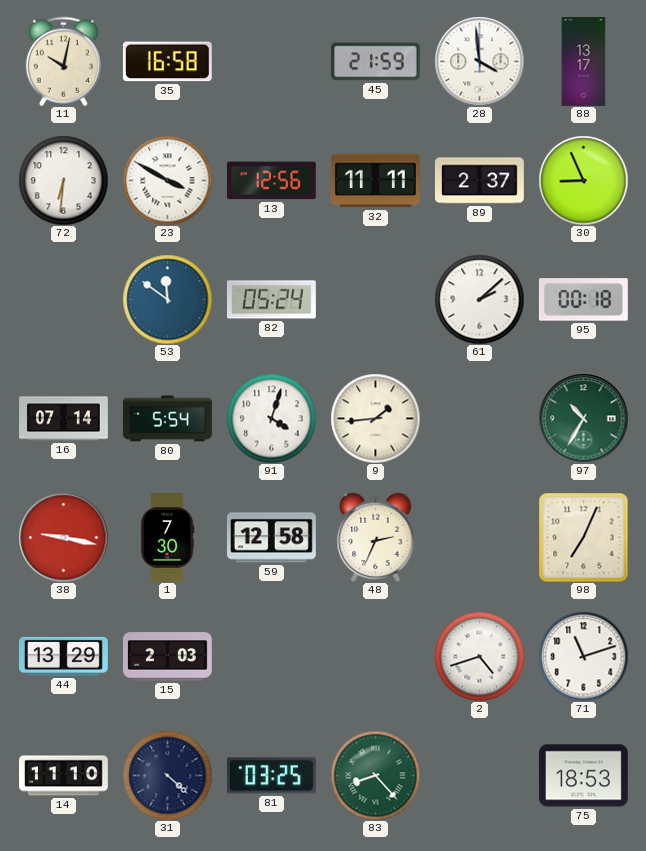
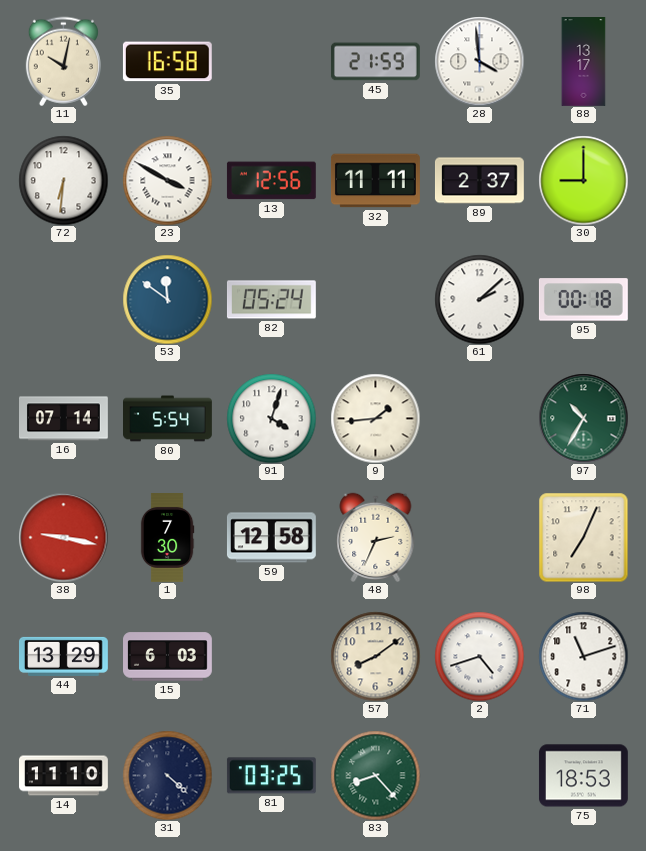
30: 8:56 -> 9:00
15: 2:03 -> 6:03
57: none -> 8:09
